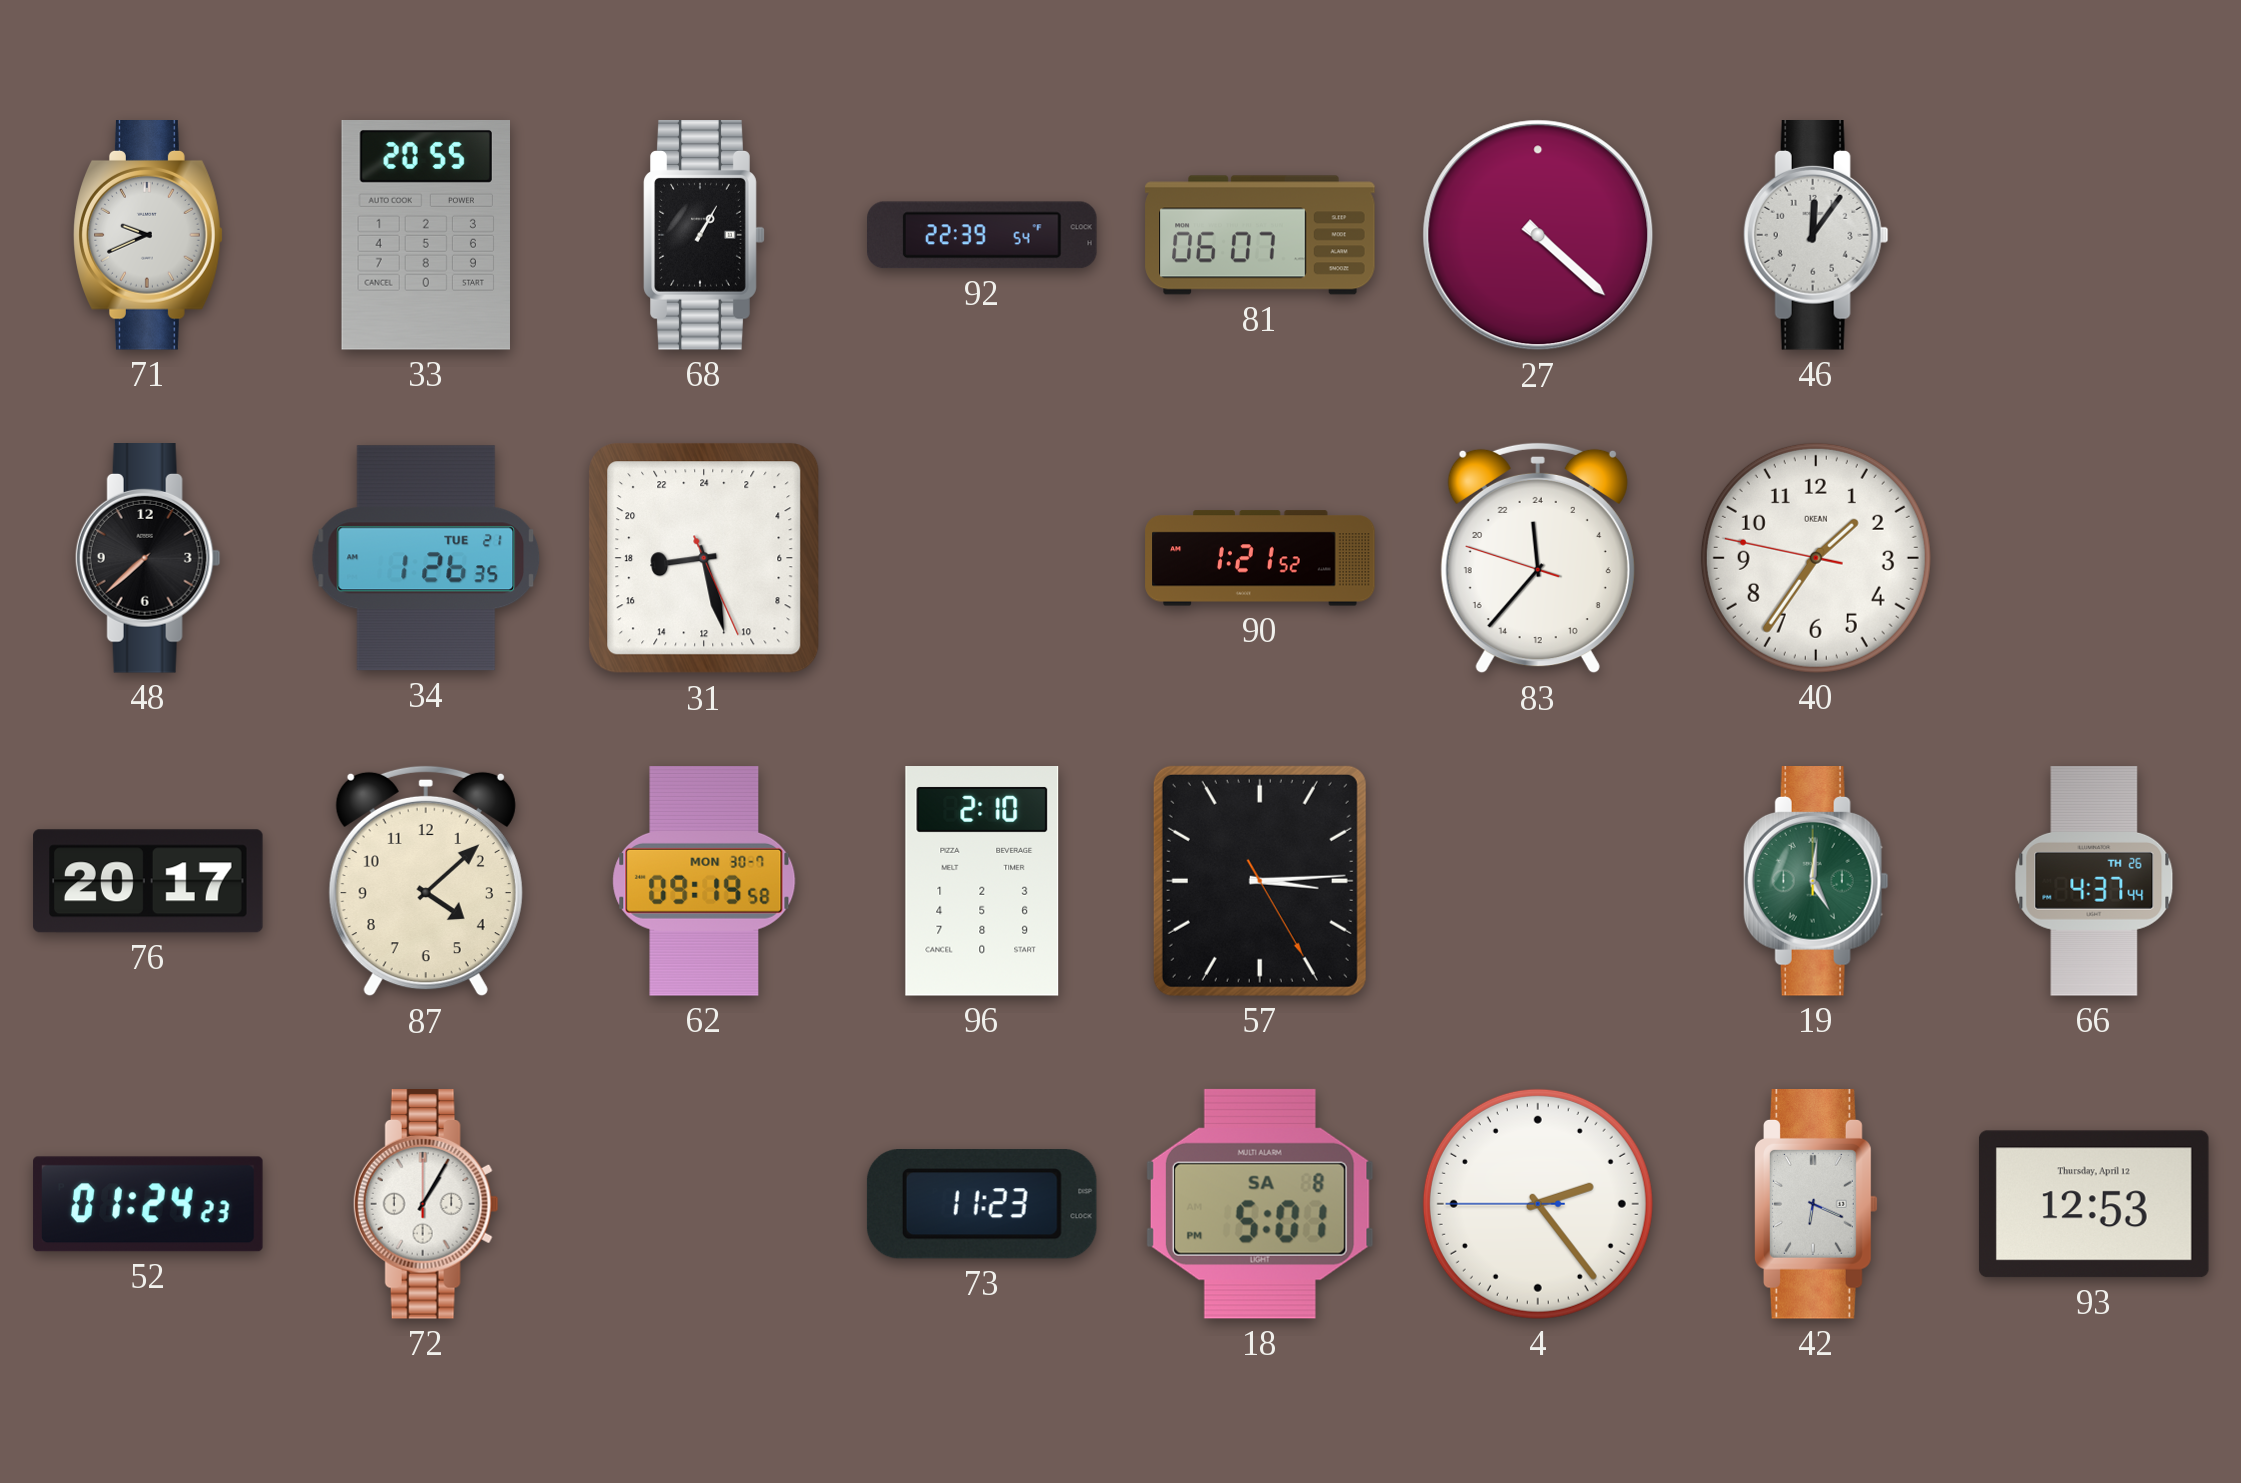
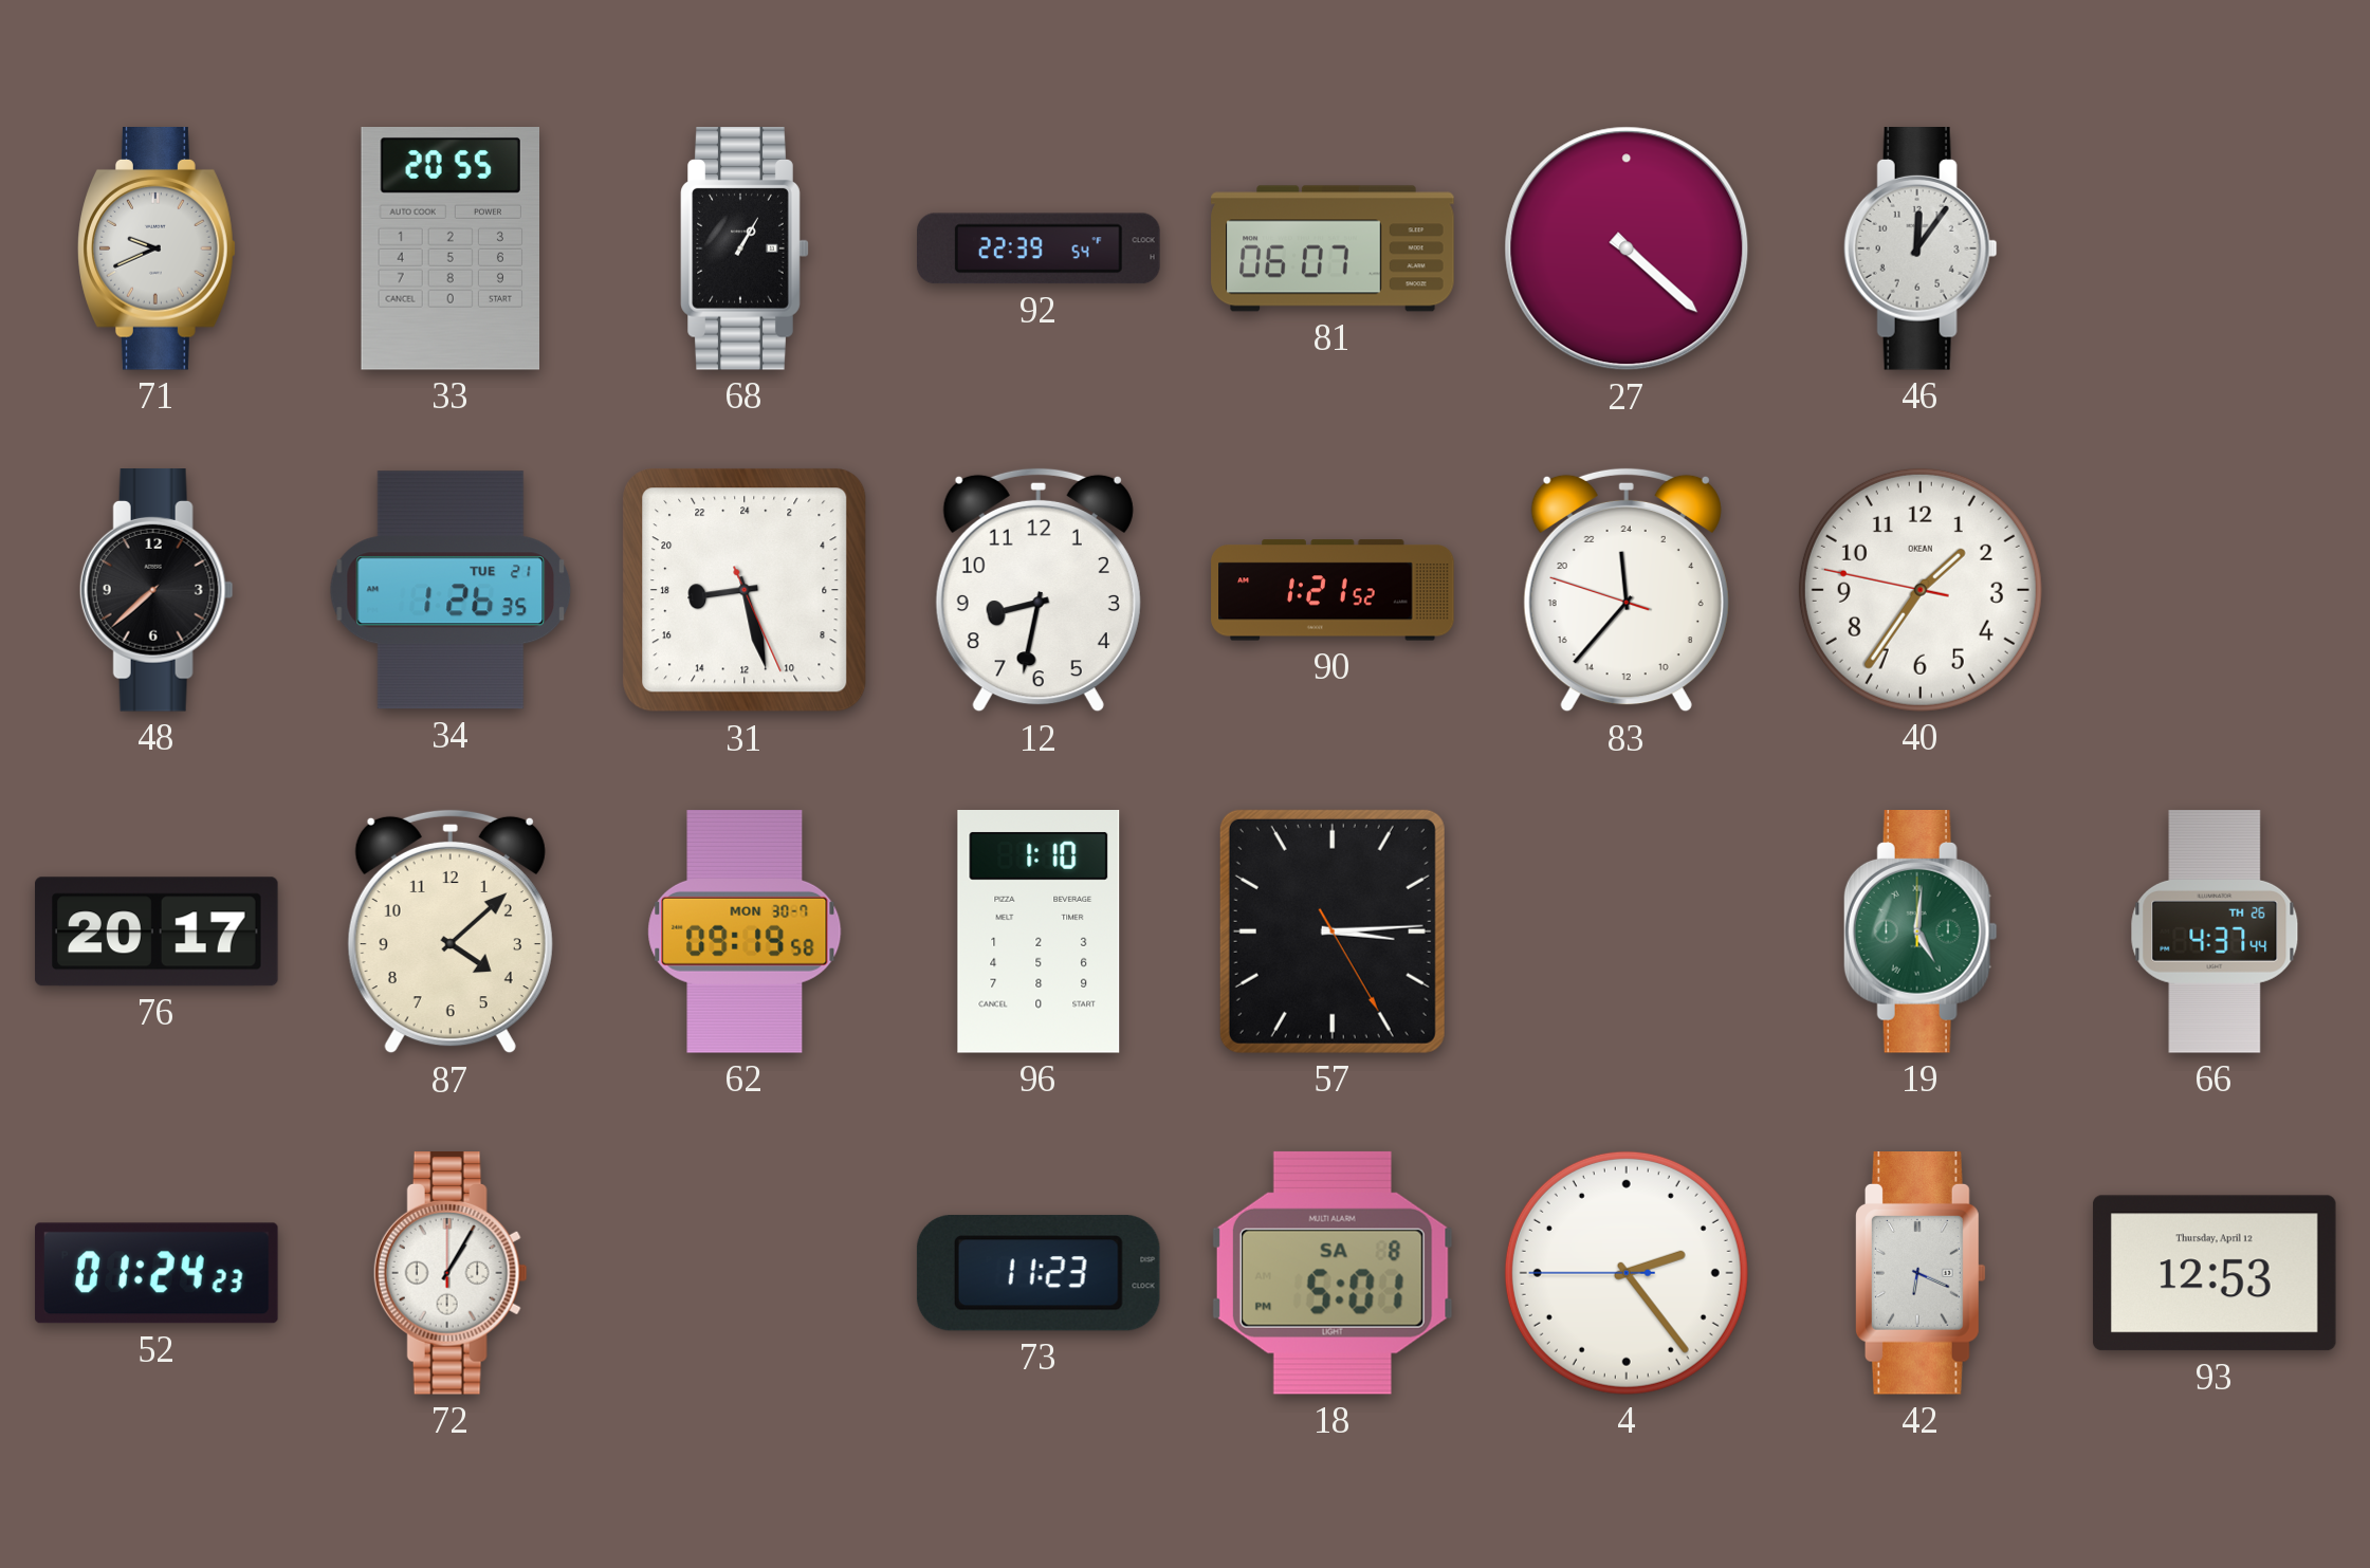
12: none -> 8:32
96: 2:10 -> 1:10
